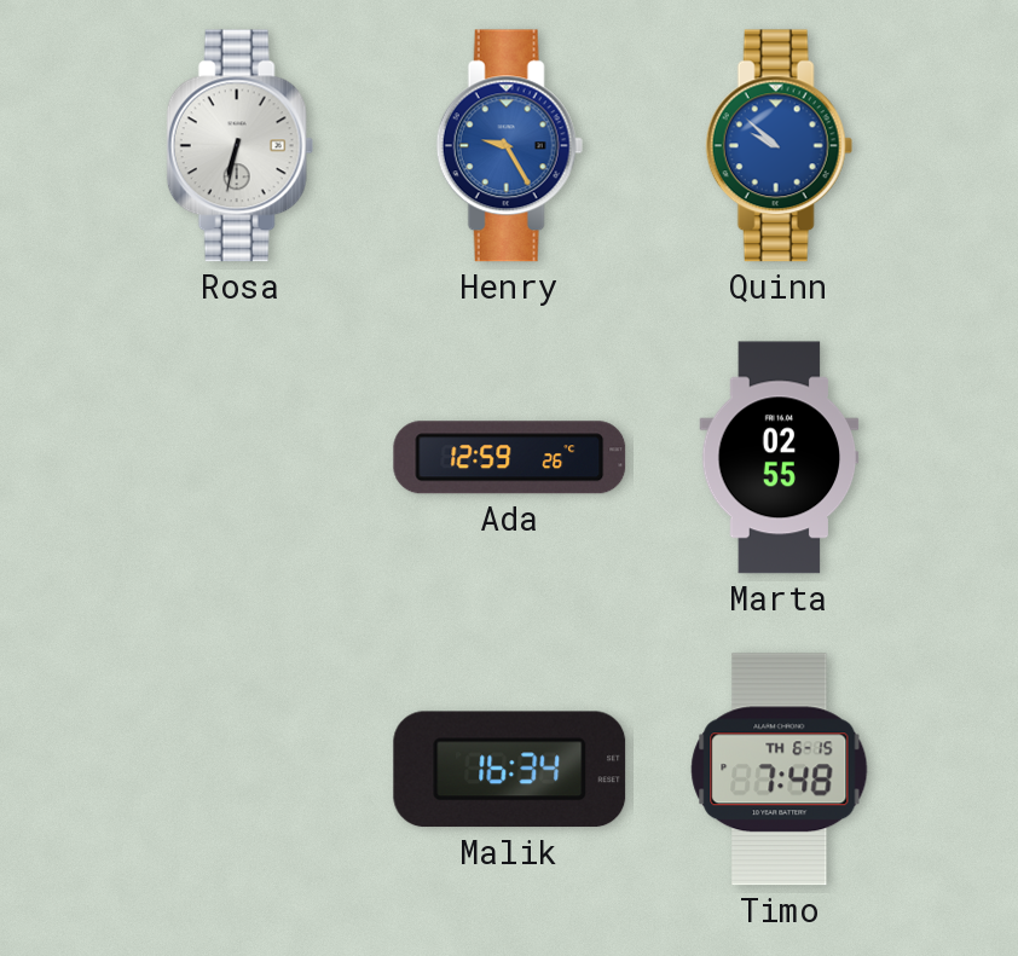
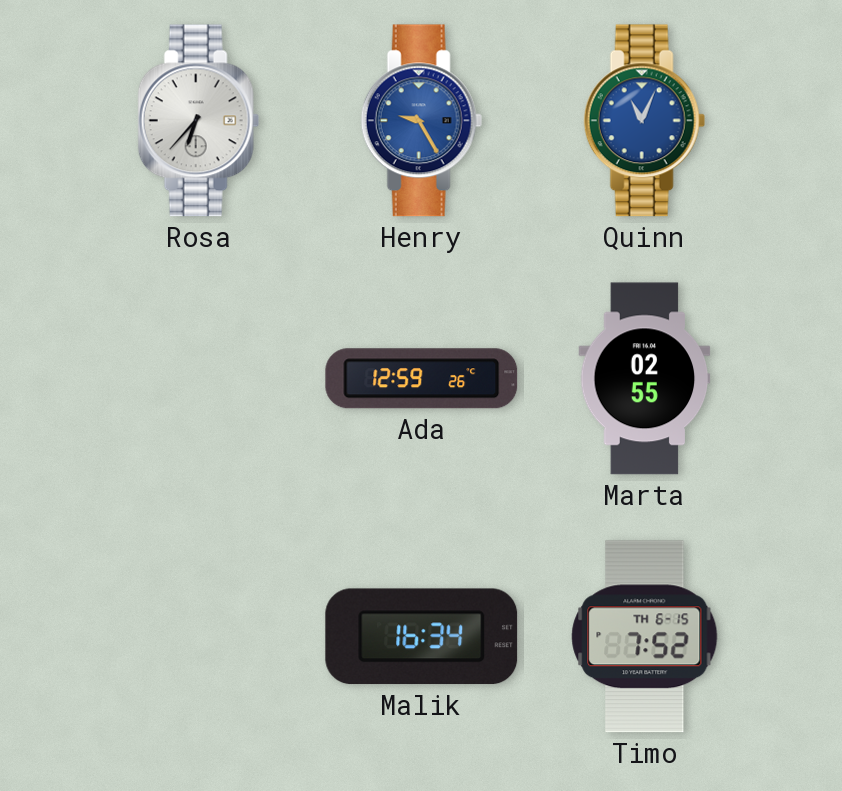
Rosa: 6:32 -> 6:37
Quinn: 9:52 -> 11:04
Timo: 7:48 -> 7:52
